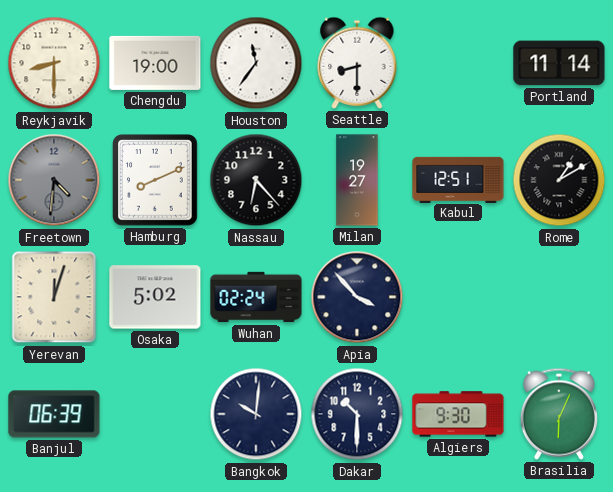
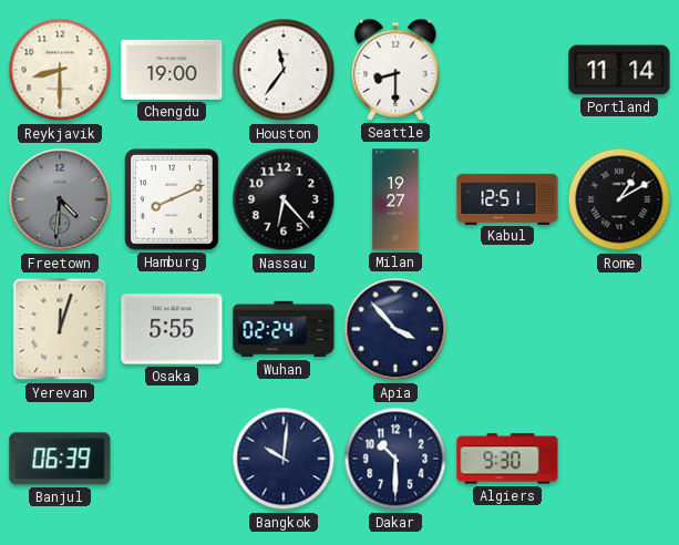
Osaka: 5:02 -> 5:55
Brasilia: 6:04 -> none
